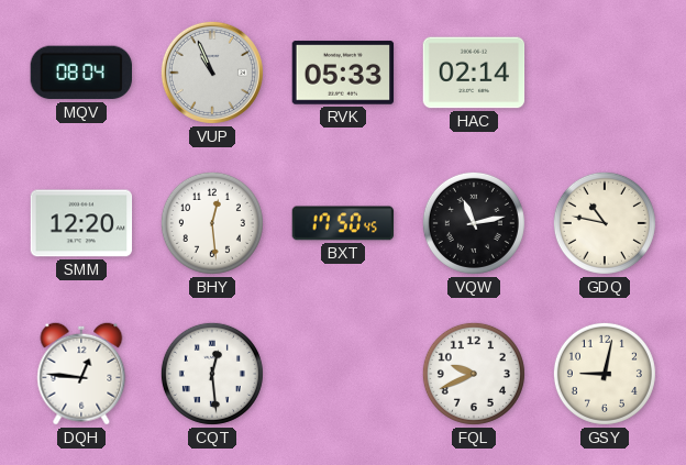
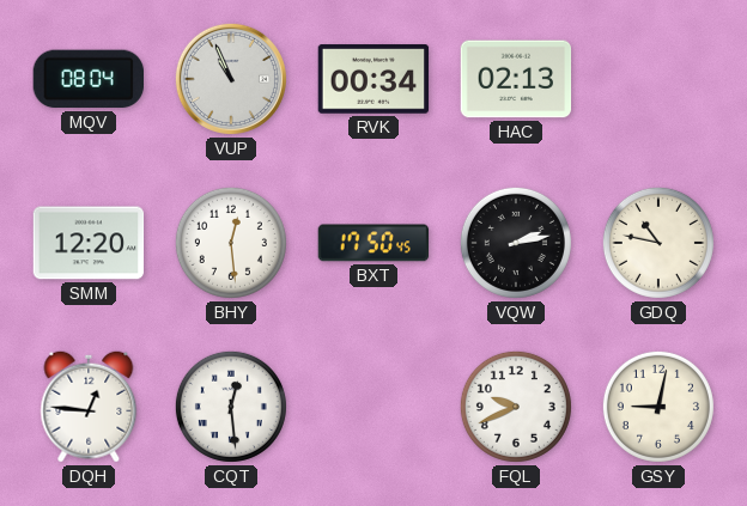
RVK: 05:33 -> 00:34
HAC: 02:14 -> 02:13
VQW: 11:13 -> 2:13
